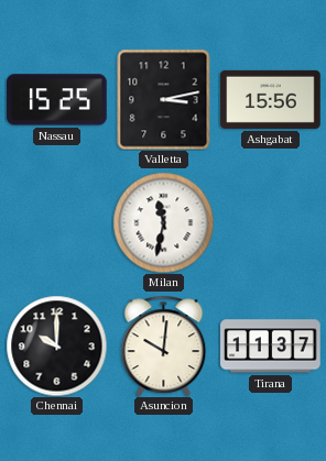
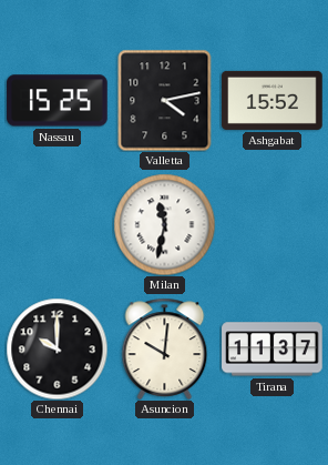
Valletta: 3:13 -> 4:13
Ashgabat: 15:56 -> 15:52
